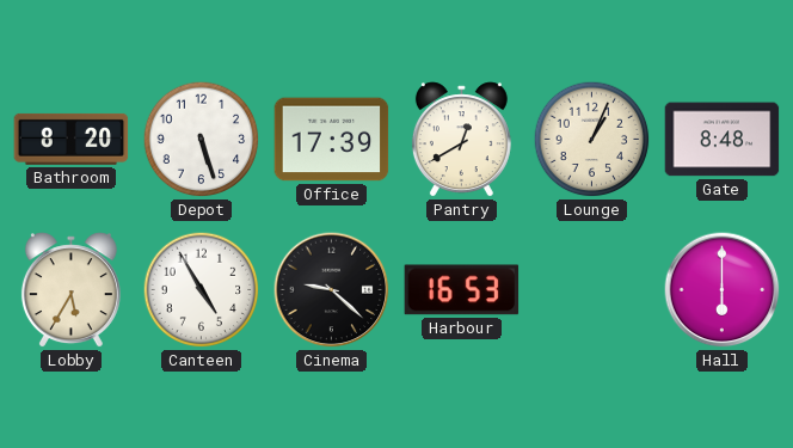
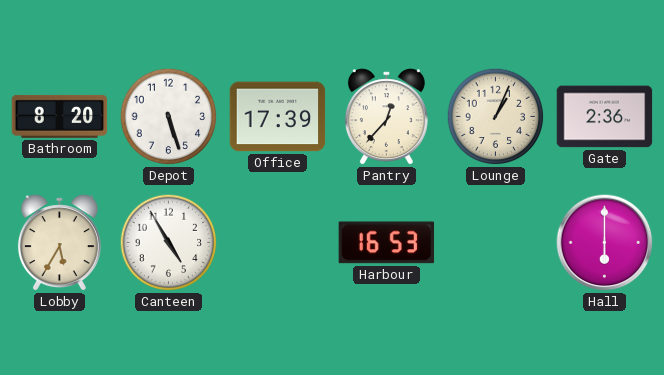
Pantry: 12:40 -> 12:37
Gate: 8:48 -> 2:36
Cinema: 9:22 -> none
